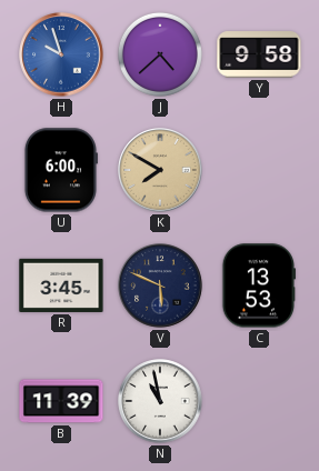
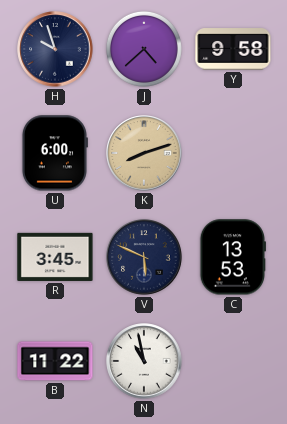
H dial: blue -> navy
K: 7:50 -> 8:12
B: 11:39 -> 11:22
